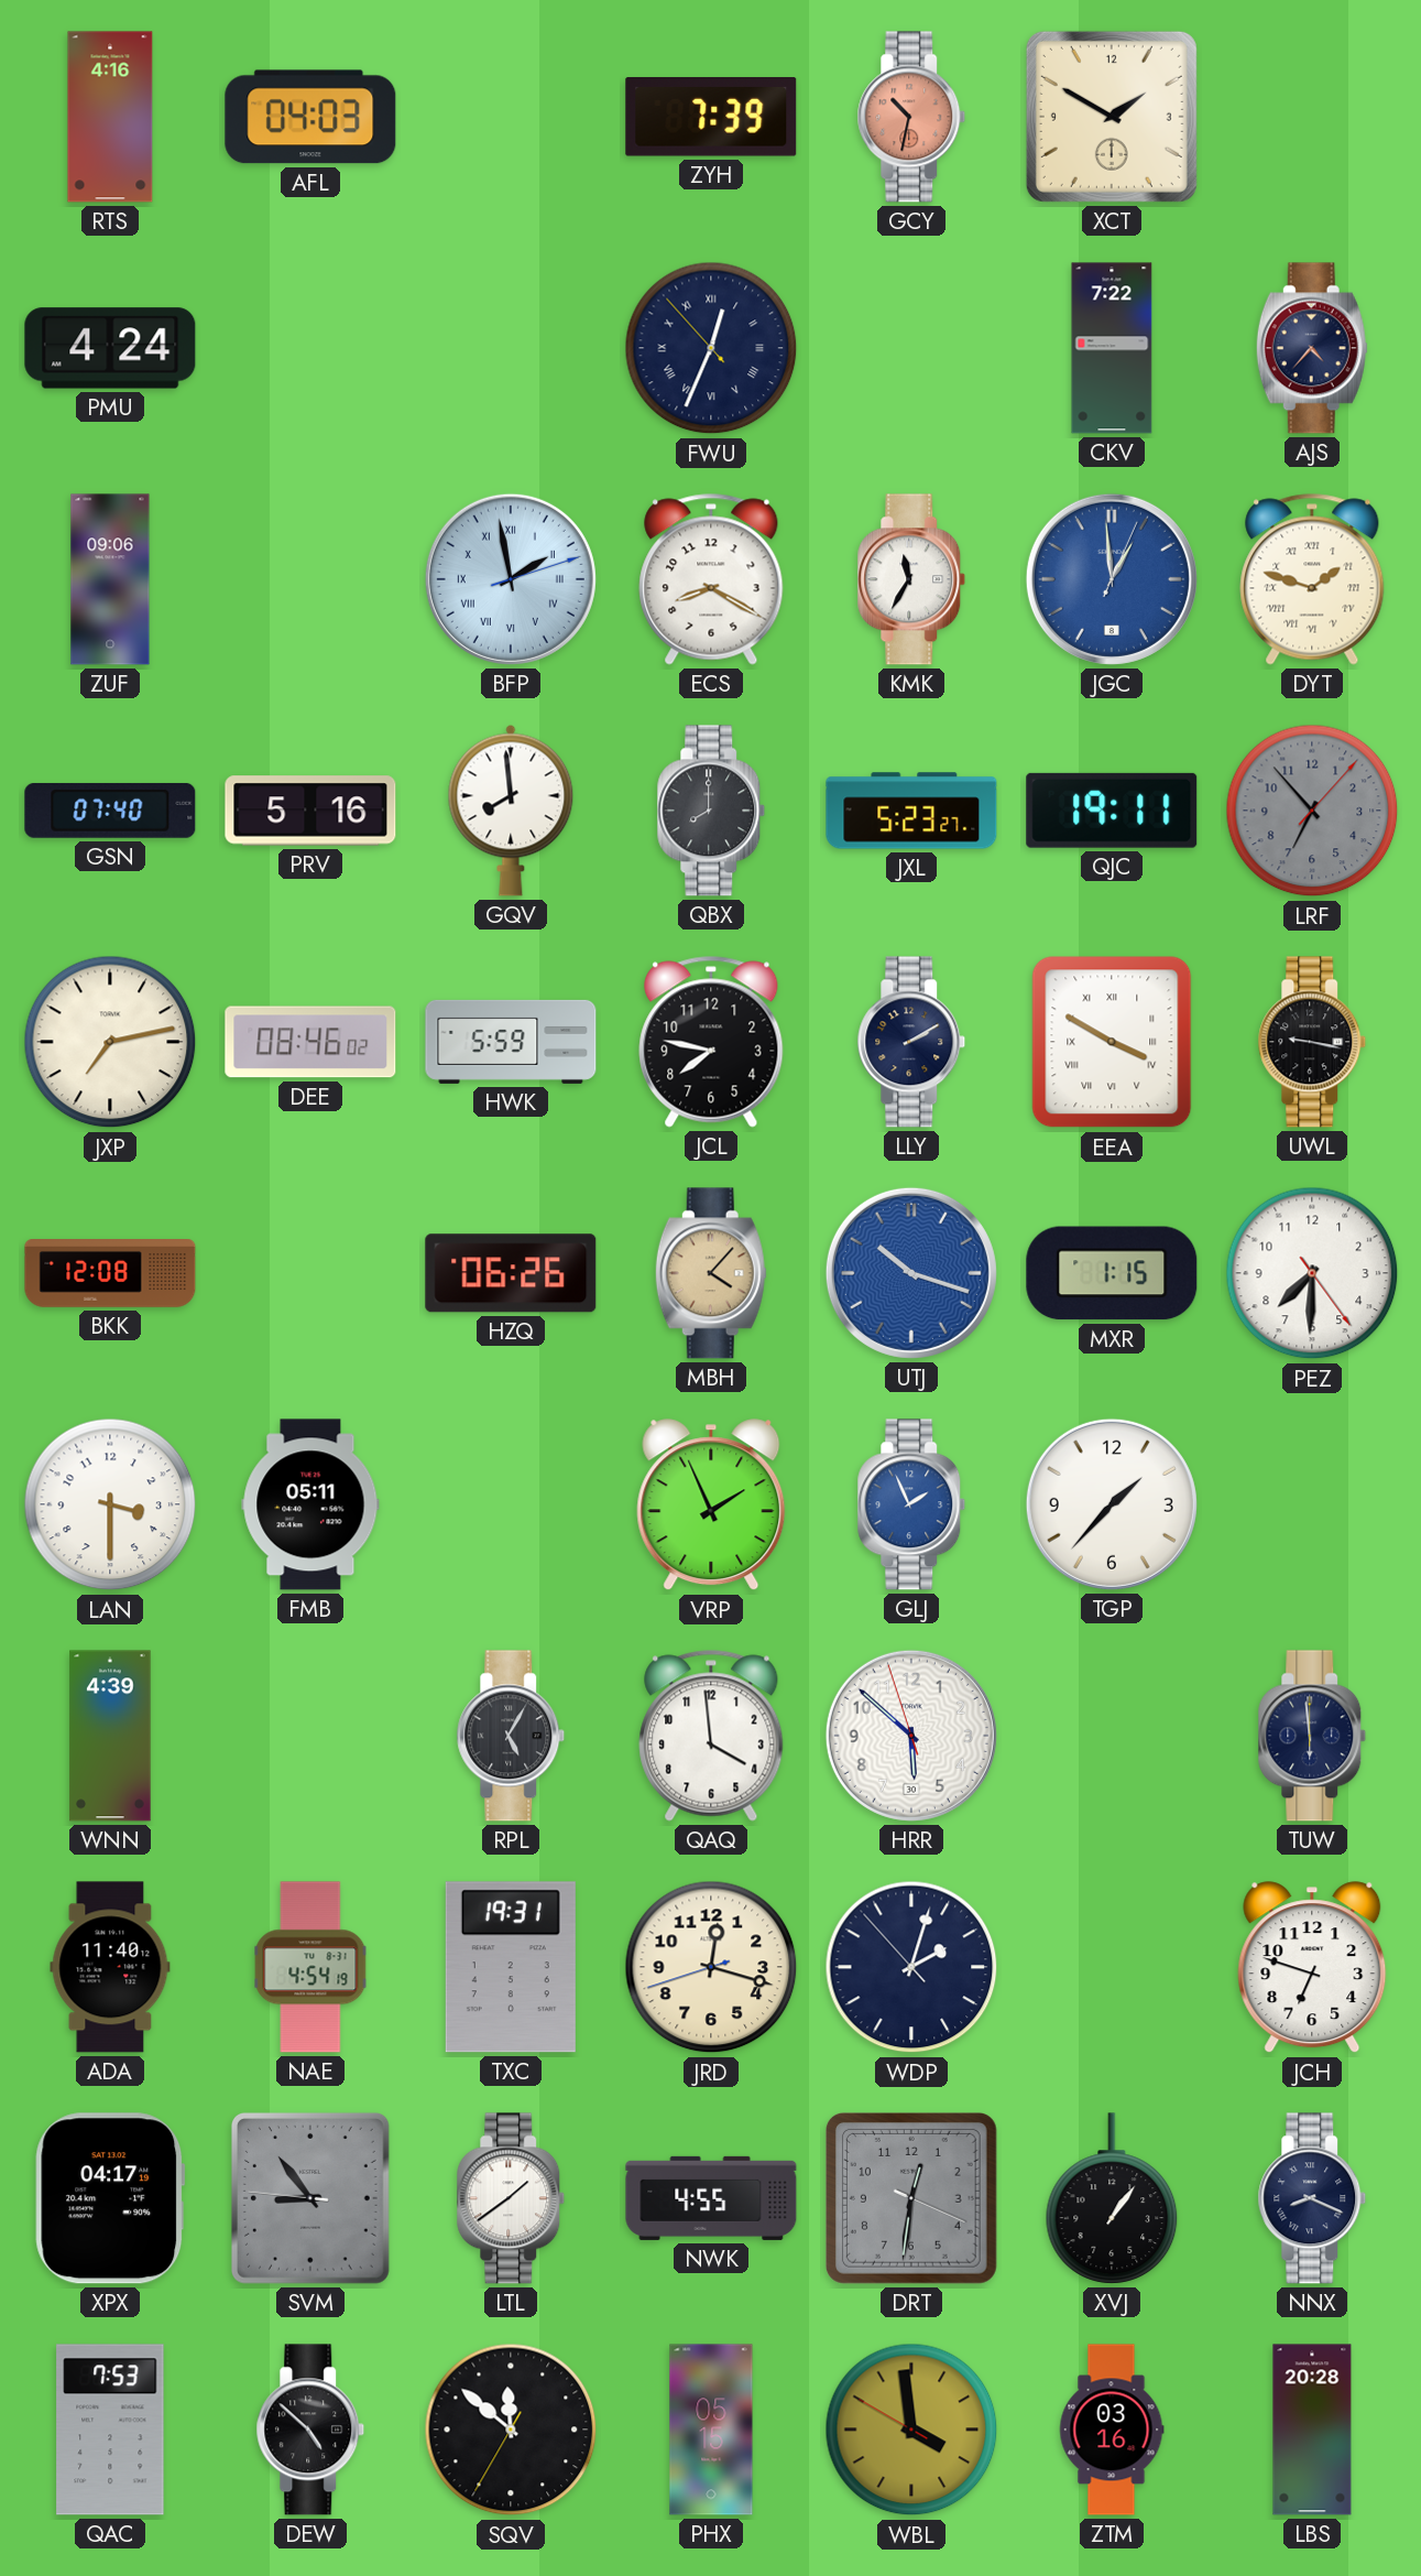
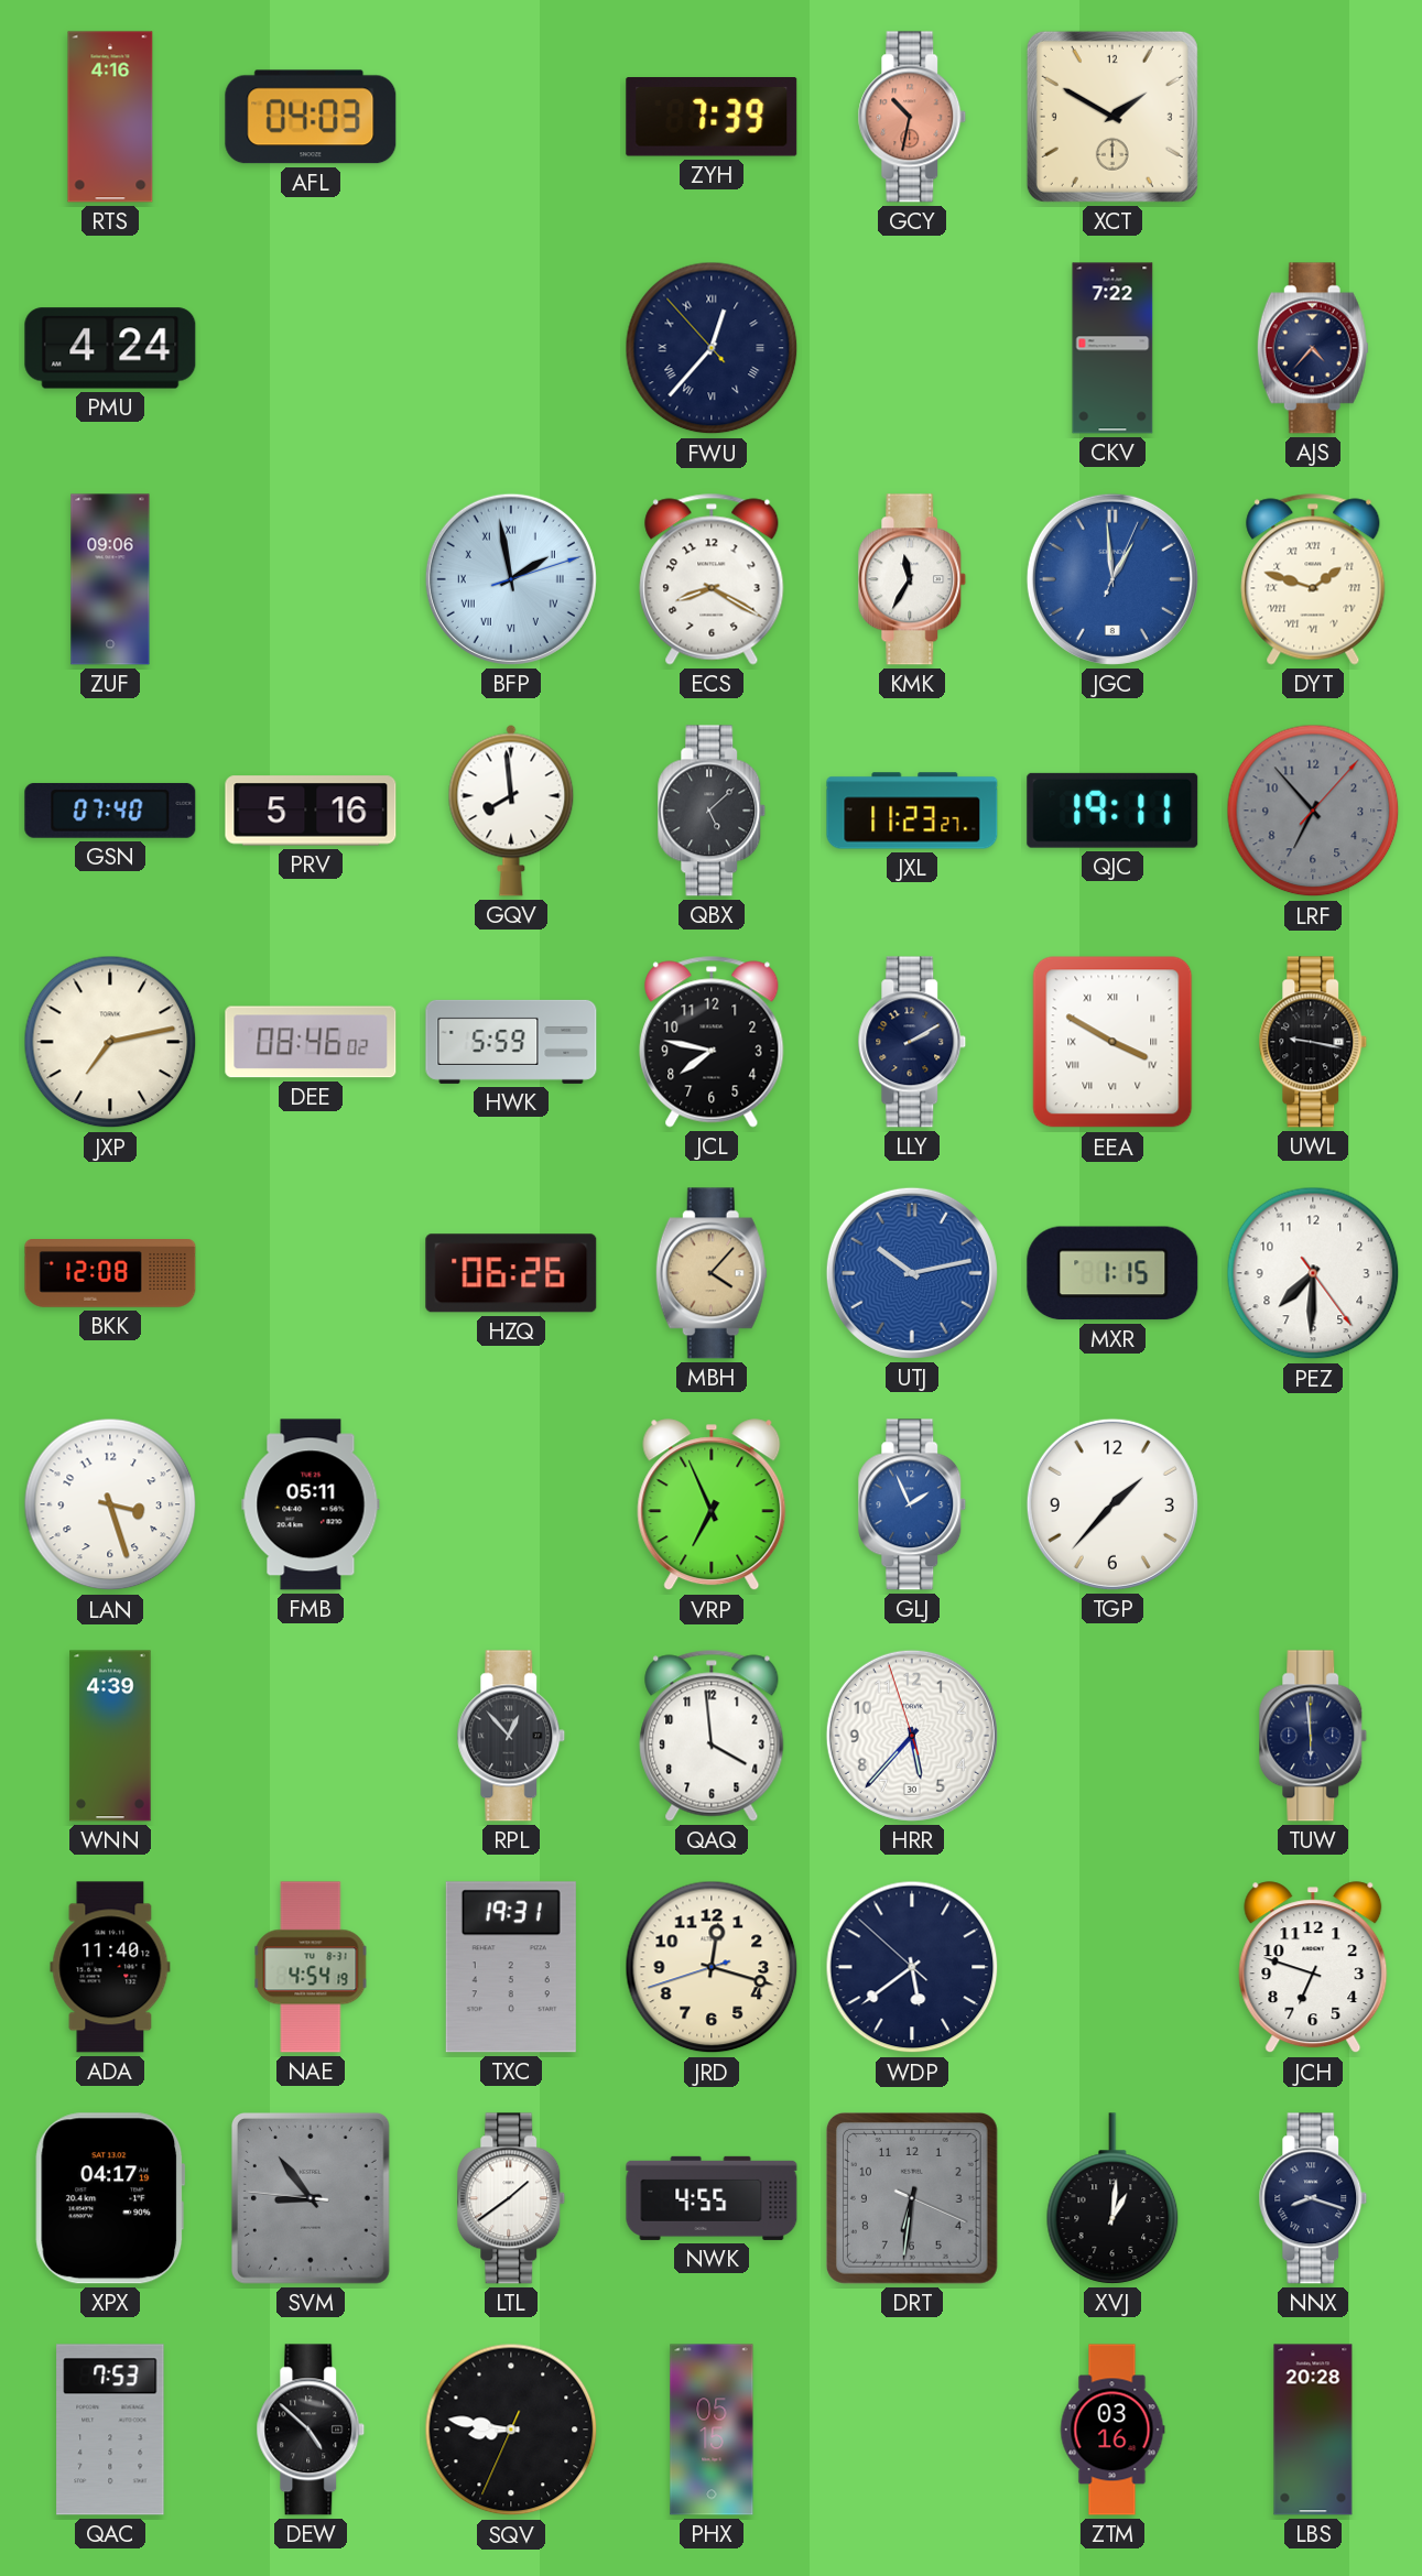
FWU: 12:33 -> 12:36
QBX: 8:00 -> 5:08
JXL: 5:23 -> 11:23
UTJ: 10:18 -> 10:13
LAN: 3:30 -> 3:27
VRP: 1:56 -> 6:56
RPL: 5:05 -> 12:53
HRR: 5:51 -> 5:36
WDP: 2:02 -> 5:38
DRT: 12:31 -> 6:31
XVJ: 1:06 -> 1:01
NNX: 8:19 -> 8:18
SQV: 11:51 -> 8:46
WBL: 3:58 -> none
